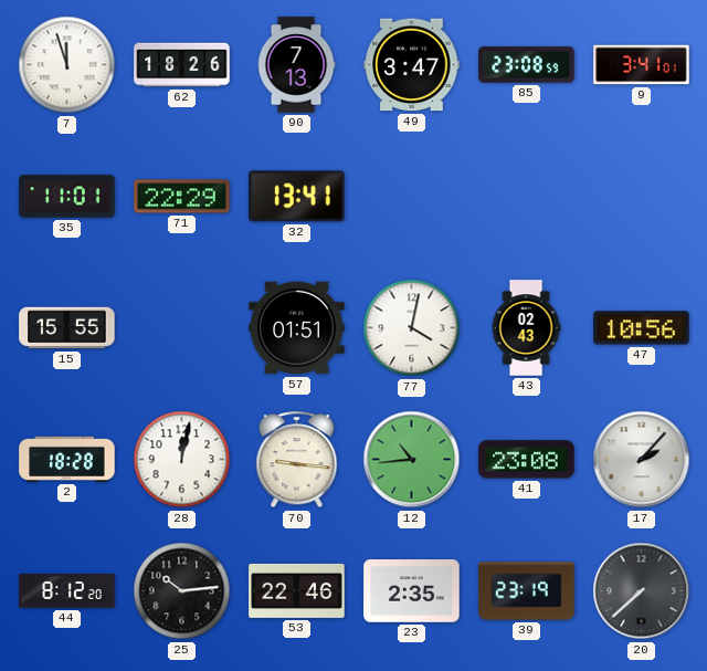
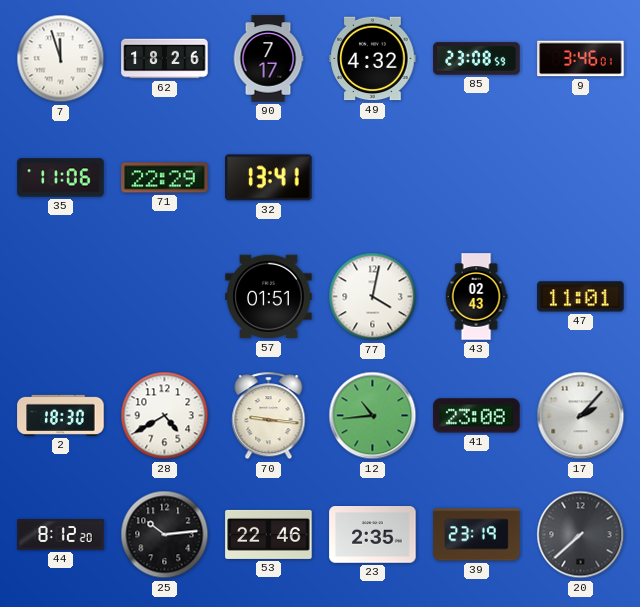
90: 7:13 -> 7:17
49: 3:47 -> 4:32
9: 3:41 -> 3:46
35: 11:01 -> 11:06
15: 15:55 -> none
47: 10:56 -> 11:01
2: 18:28 -> 18:30
28: 12:02 -> 4:40
